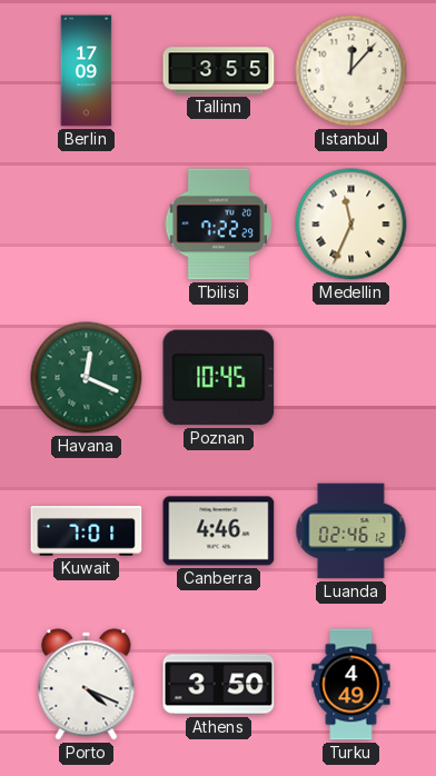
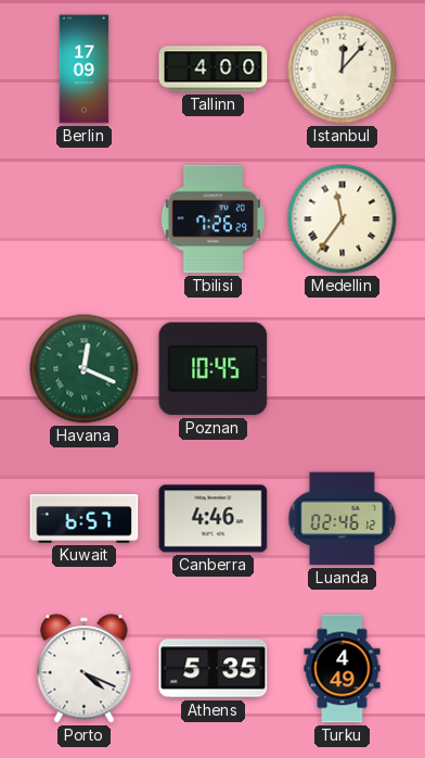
Tallinn: 3:55 -> 4:00
Tbilisi: 7:22 -> 7:26
Medellin: 11:34 -> 11:36
Kuwait: 7:01 -> 6:57
Athens: 3:50 -> 5:35
